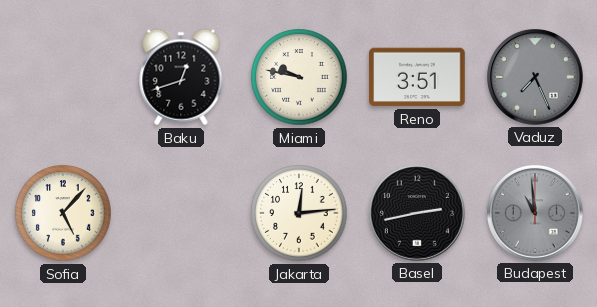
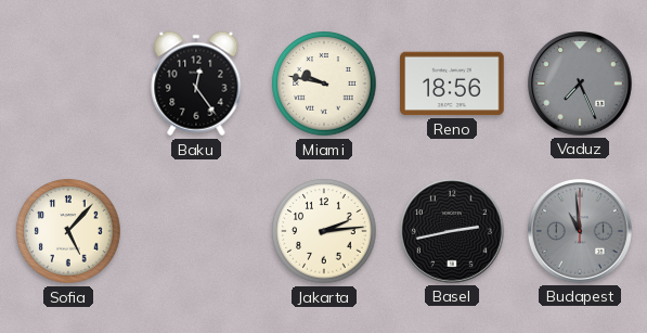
Baku: 12:42 -> 12:24
Reno: 3:51 -> 18:56
Jakarta: 12:14 -> 2:14
